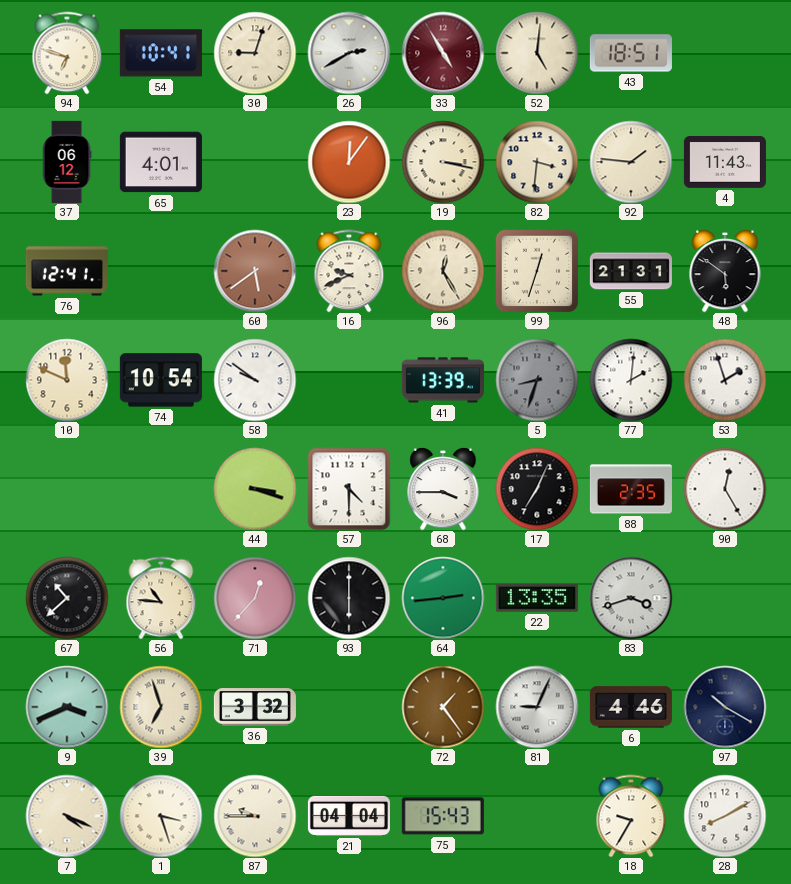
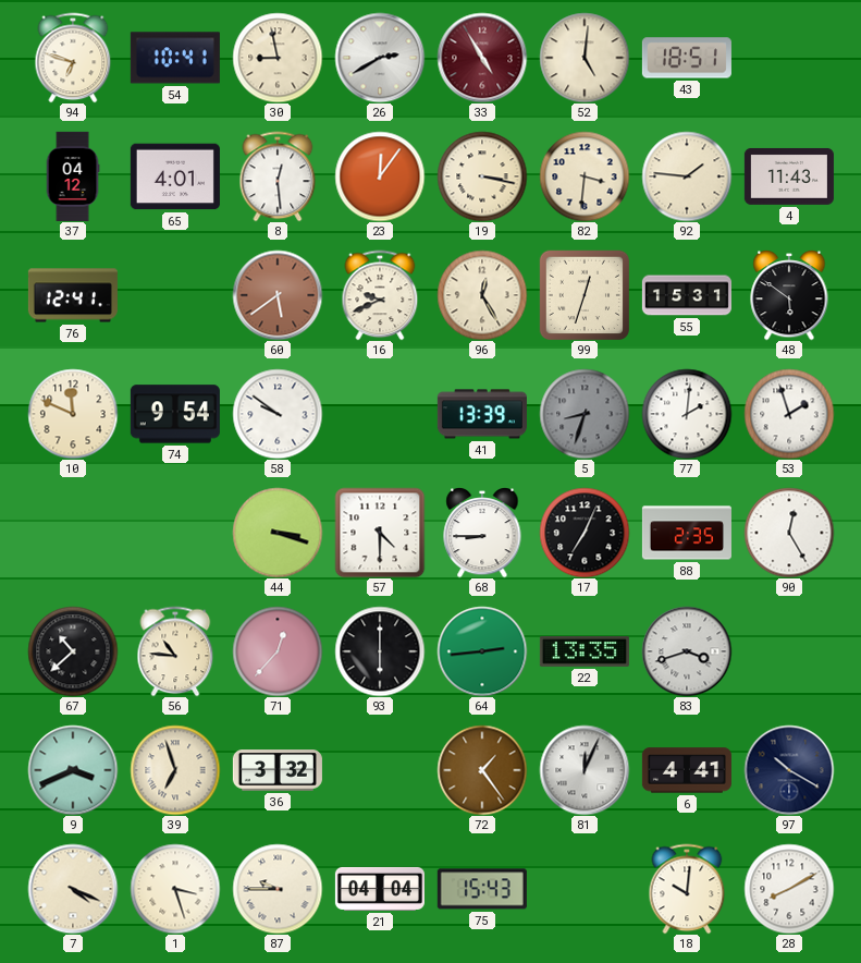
30: 9:03 -> 8:58
37: 06:12 -> 04:12
8: none -> 12:29
55: 21:31 -> 15:31
74: 10:54 -> 9:54
68: 3:45 -> 8:45
81: 9:04 -> 12:04
6: 4:46 -> 4:41
18: 9:35 -> 10:01
